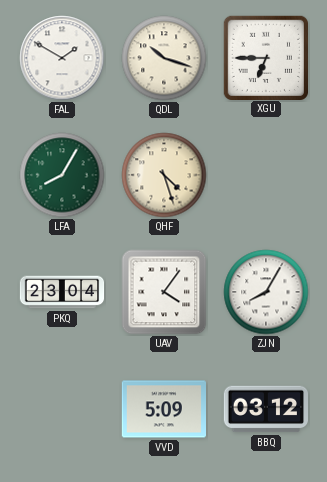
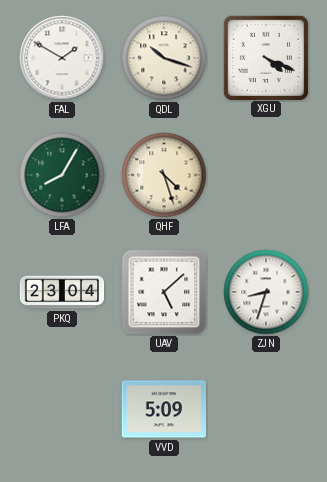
XGU: 6:45 -> 4:19
UAV: 4:06 -> 5:08
ZJN: 8:05 -> 8:33
BBQ: 03:12 -> none
